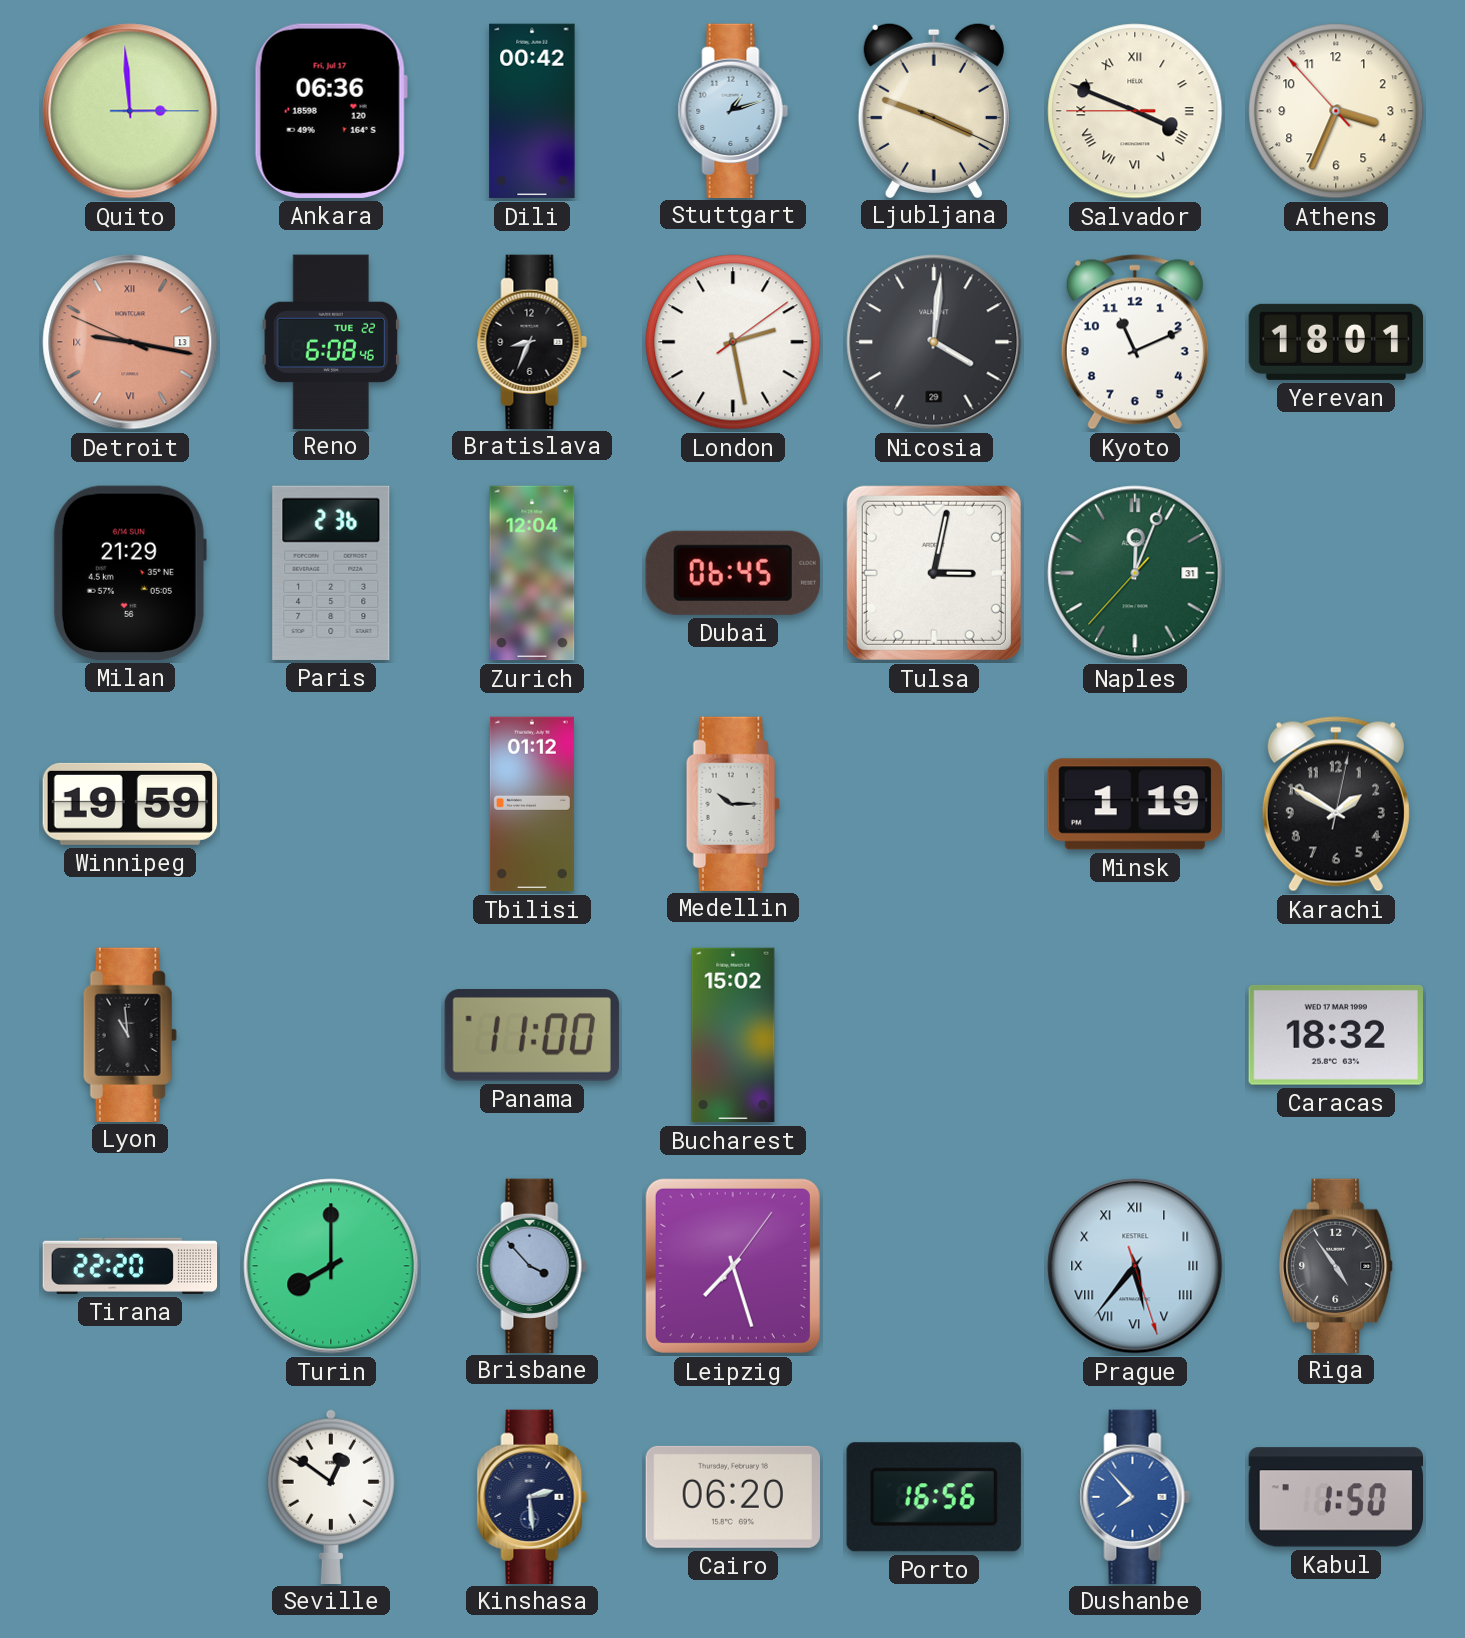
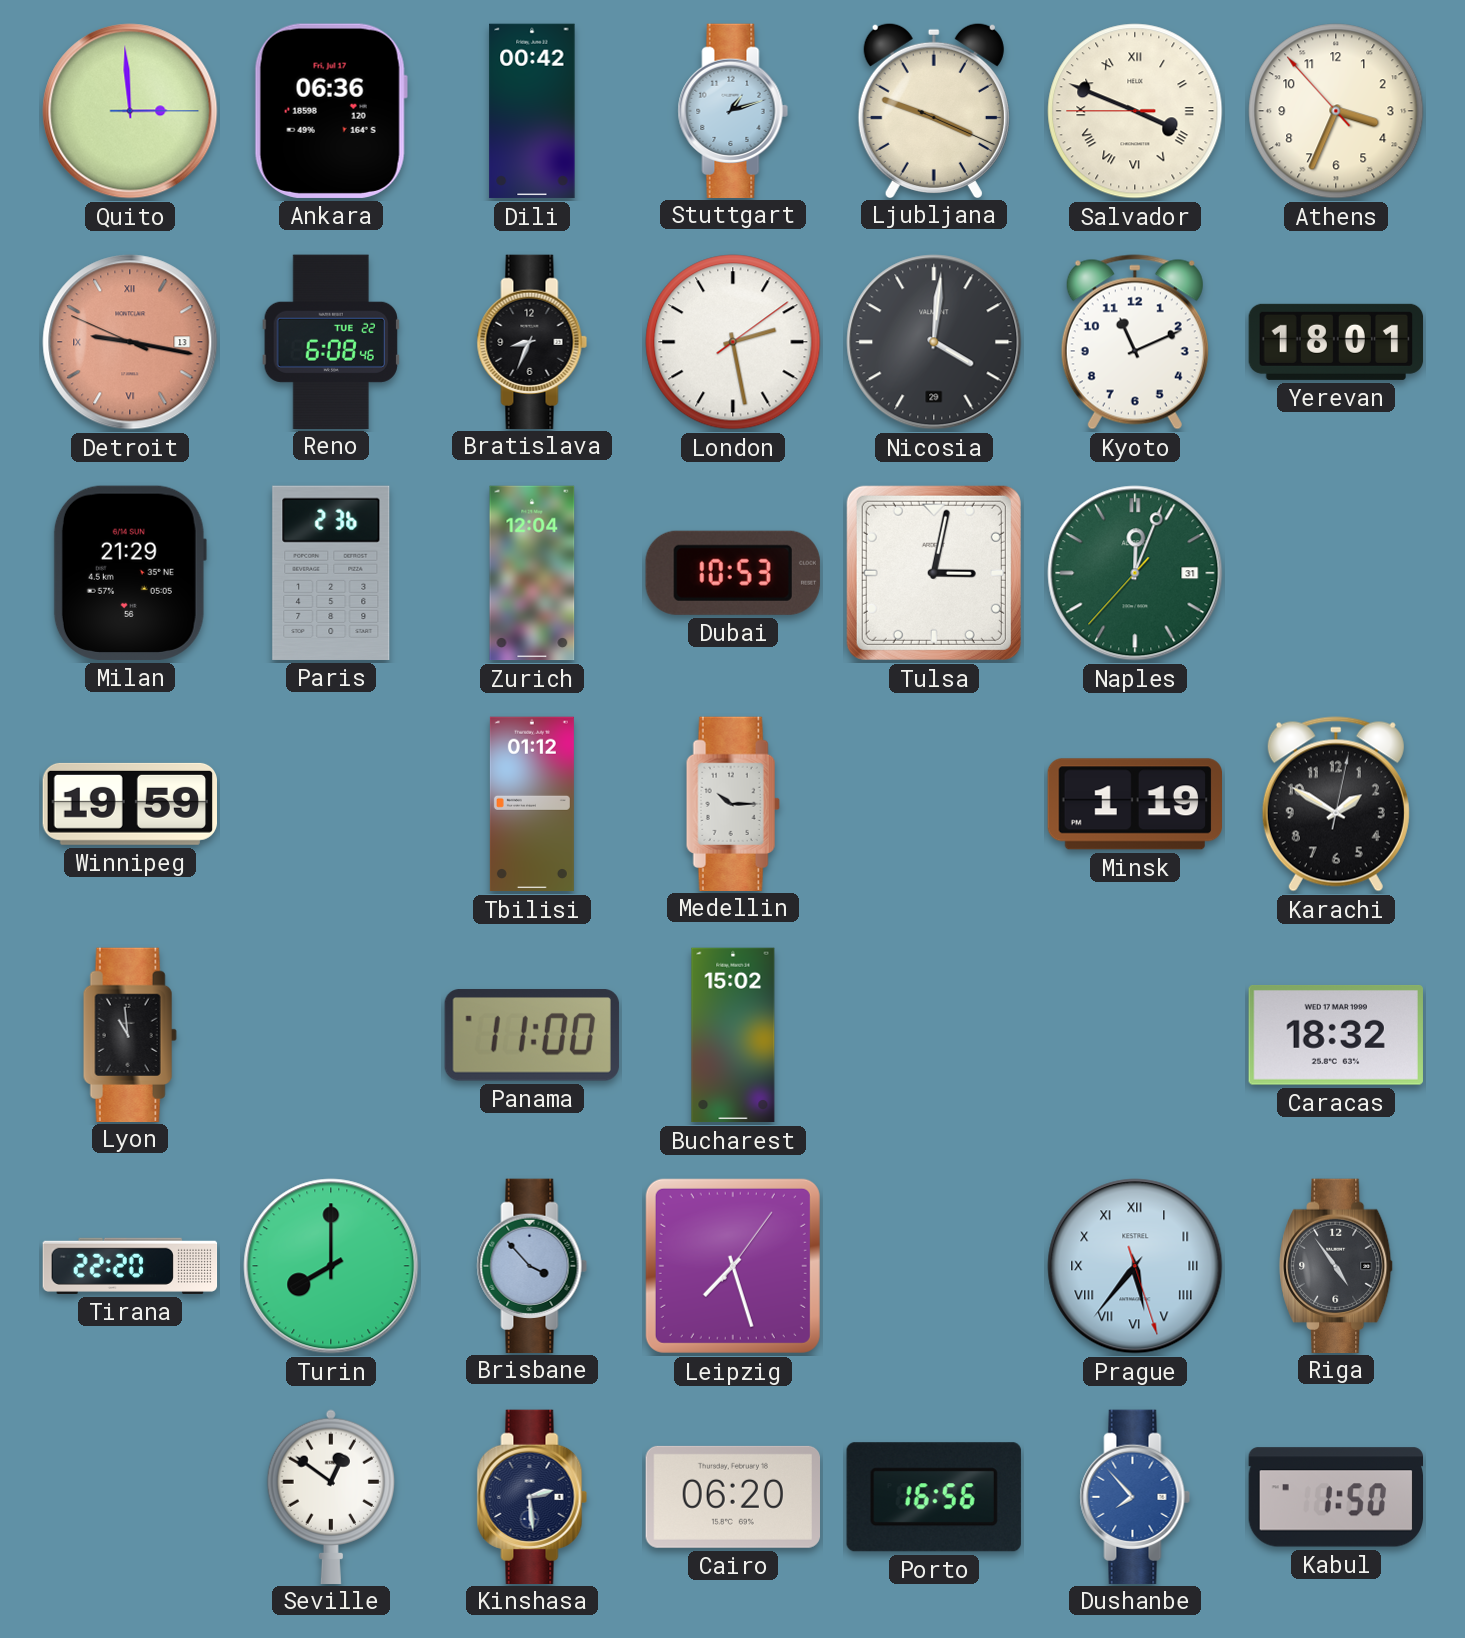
Dubai: 06:45 -> 10:53
